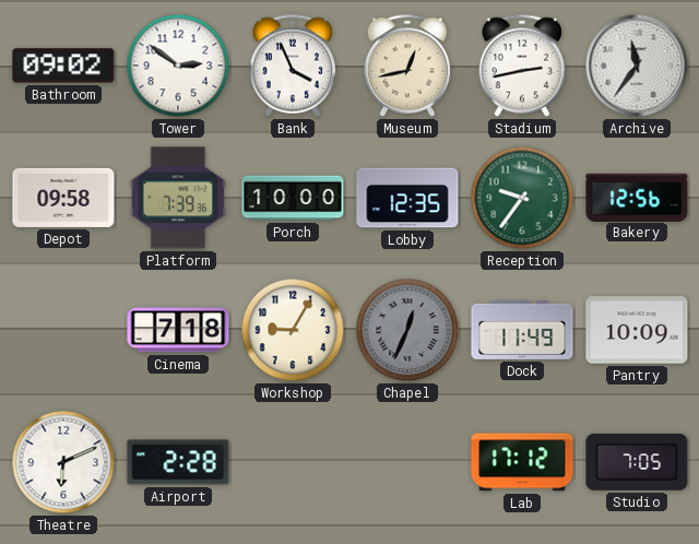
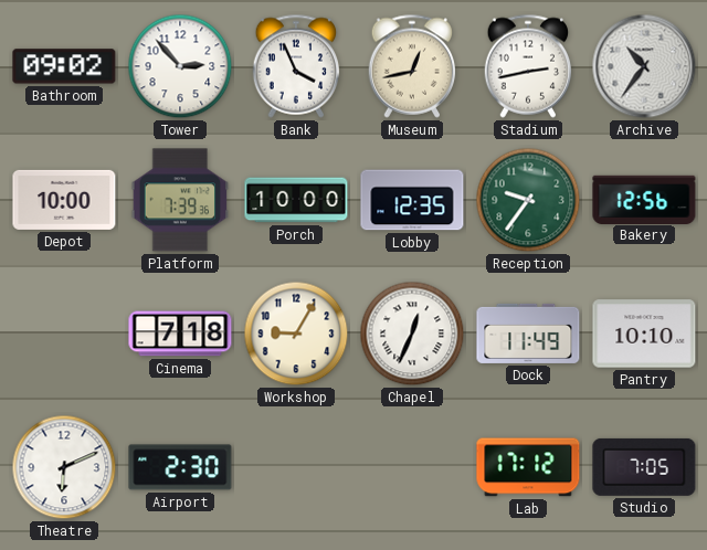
Tower: 2:51 -> 2:53
Archive: 11:36 -> 10:36
Depot: 09:58 -> 10:00
Chapel dial: grey -> white
Pantry: 10:09 -> 10:10
Airport: 2:28 -> 2:30
